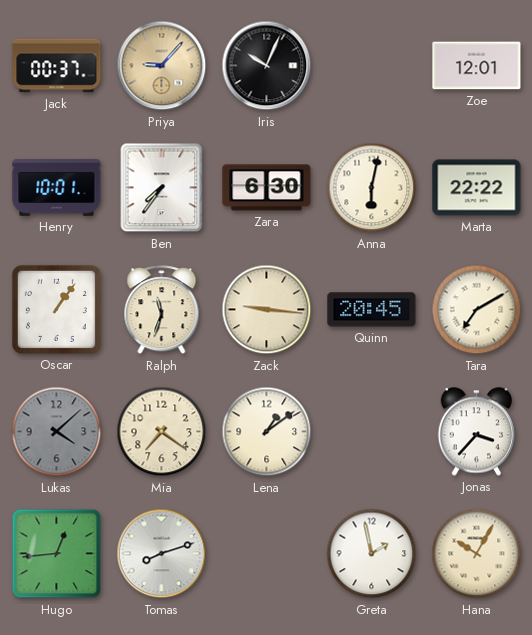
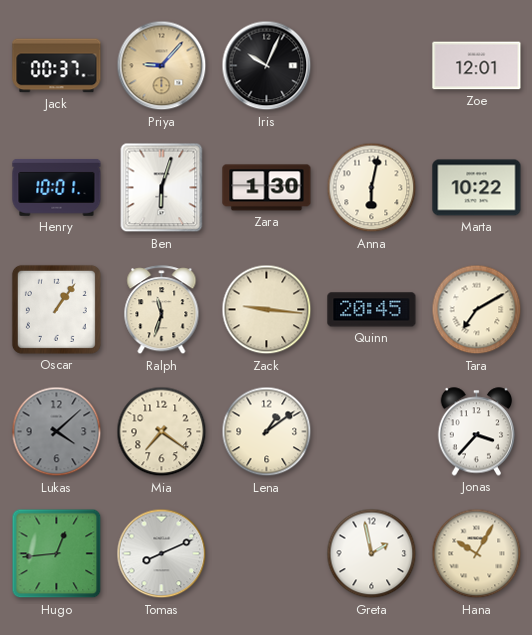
Ben: 7:36 -> 6:03
Zara: 6:30 -> 1:30
Marta: 22:22 -> 10:22
Tomas: 8:12 -> 8:11
